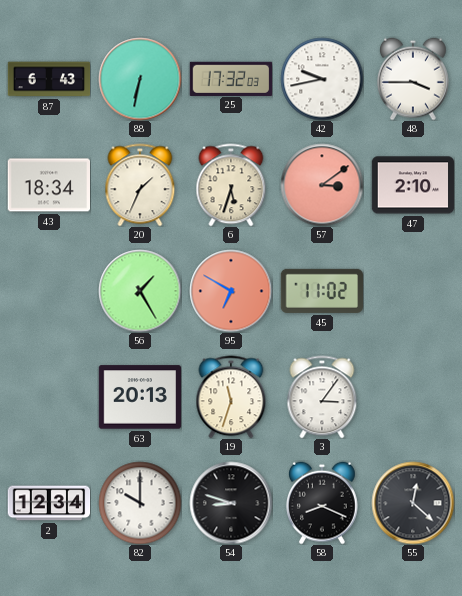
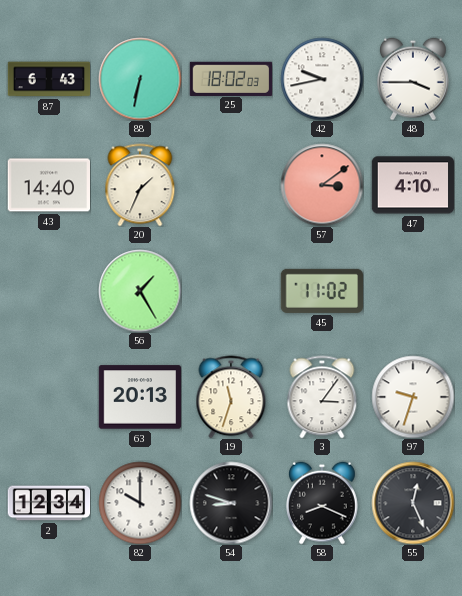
25: 17:32 -> 18:02
43: 18:34 -> 14:40
6: 5:33 -> none
47: 2:10 -> 4:10
95: 6:50 -> none
97: none -> 9:33
55: 12:22 -> 12:26
